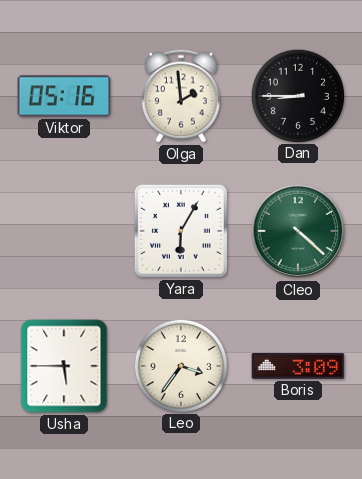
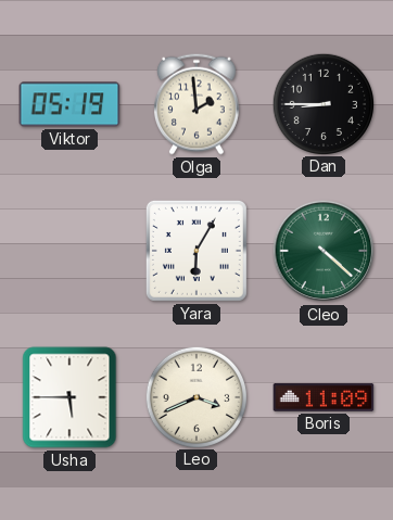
Viktor: 05:16 -> 05:19
Leo: 3:36 -> 3:41
Boris: 3:09 -> 11:09
